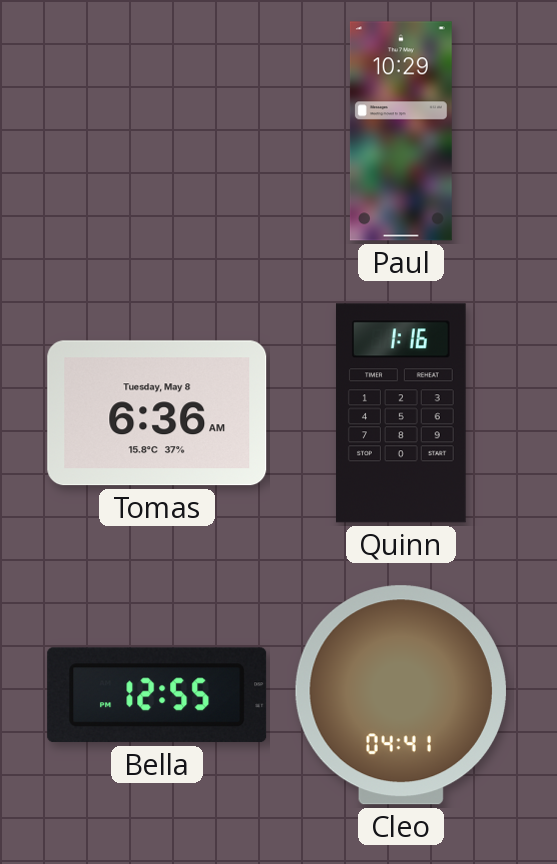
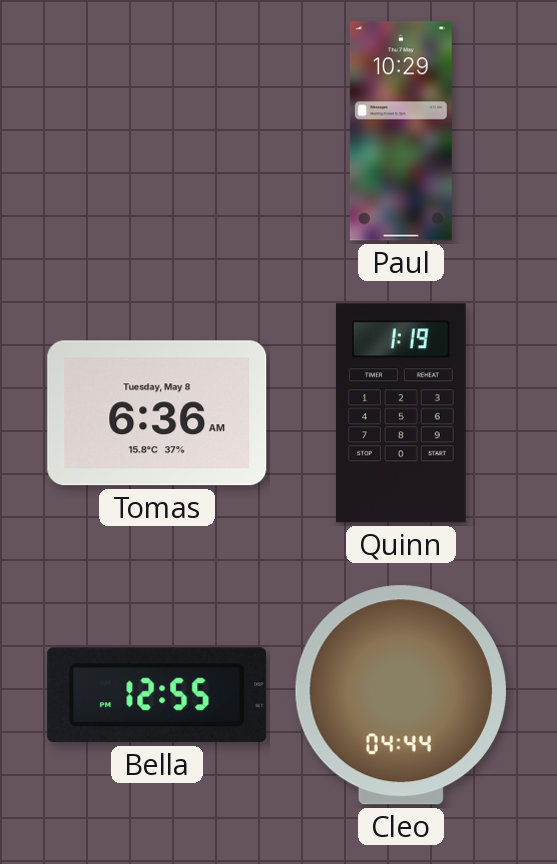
Quinn: 1:16 -> 1:19
Cleo: 04:41 -> 04:44
